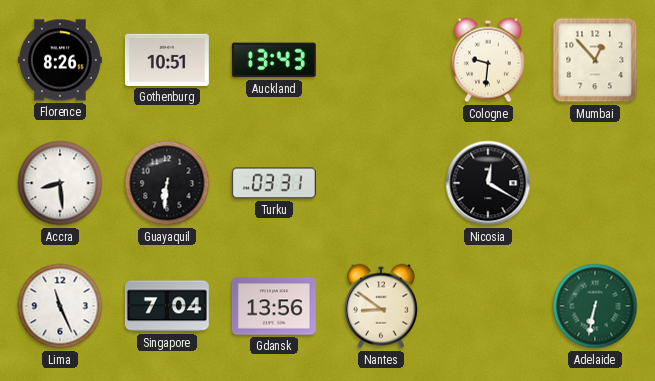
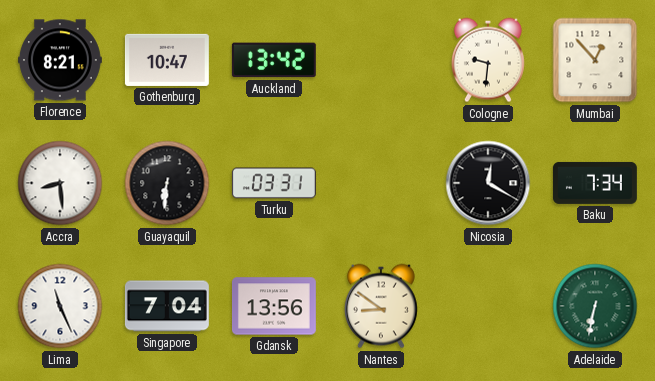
Florence: 8:26 -> 8:21
Gothenburg: 10:51 -> 10:47
Auckland: 13:43 -> 13:42
Baku: none -> 7:34
